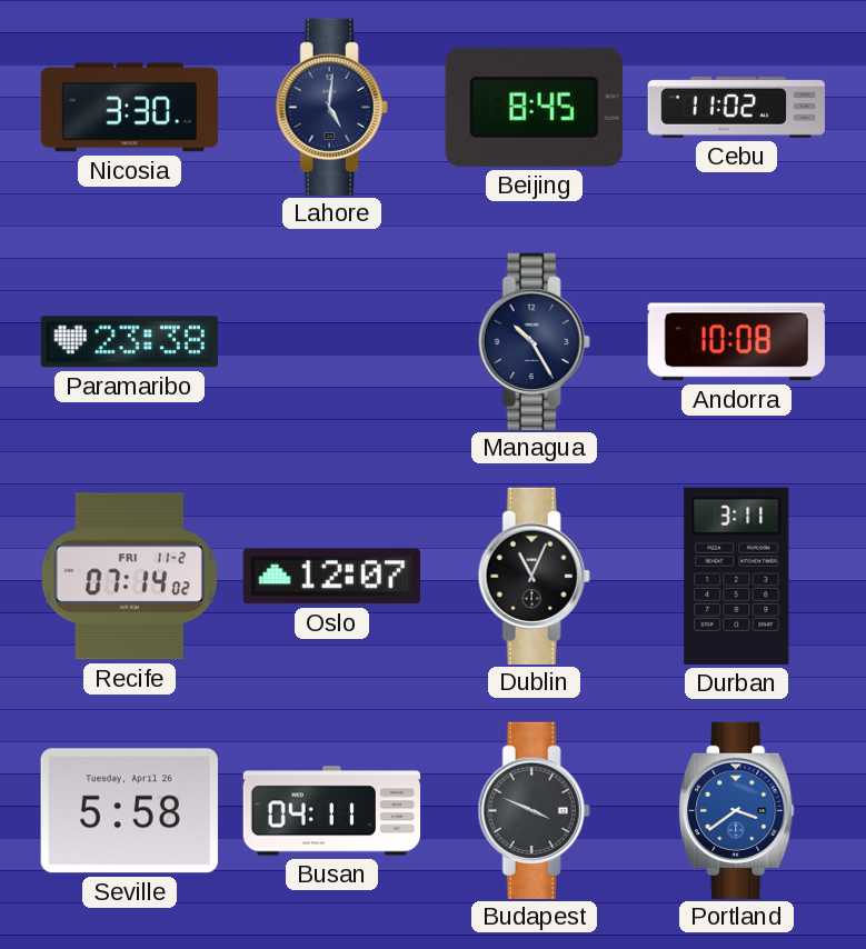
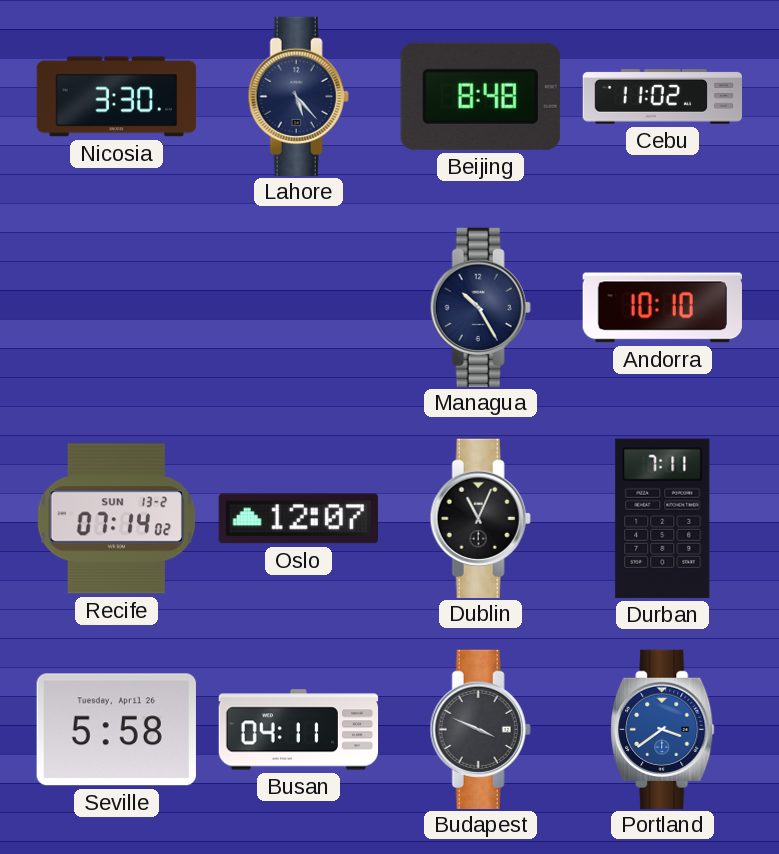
Lahore: 5:01 -> 5:23
Beijing: 8:45 -> 8:48
Paramaribo: 23:38 -> none
Andorra: 10:08 -> 10:10
Recife date: FRI 11-2 -> SUN 13-2
Durban: 3:11 -> 7:11
